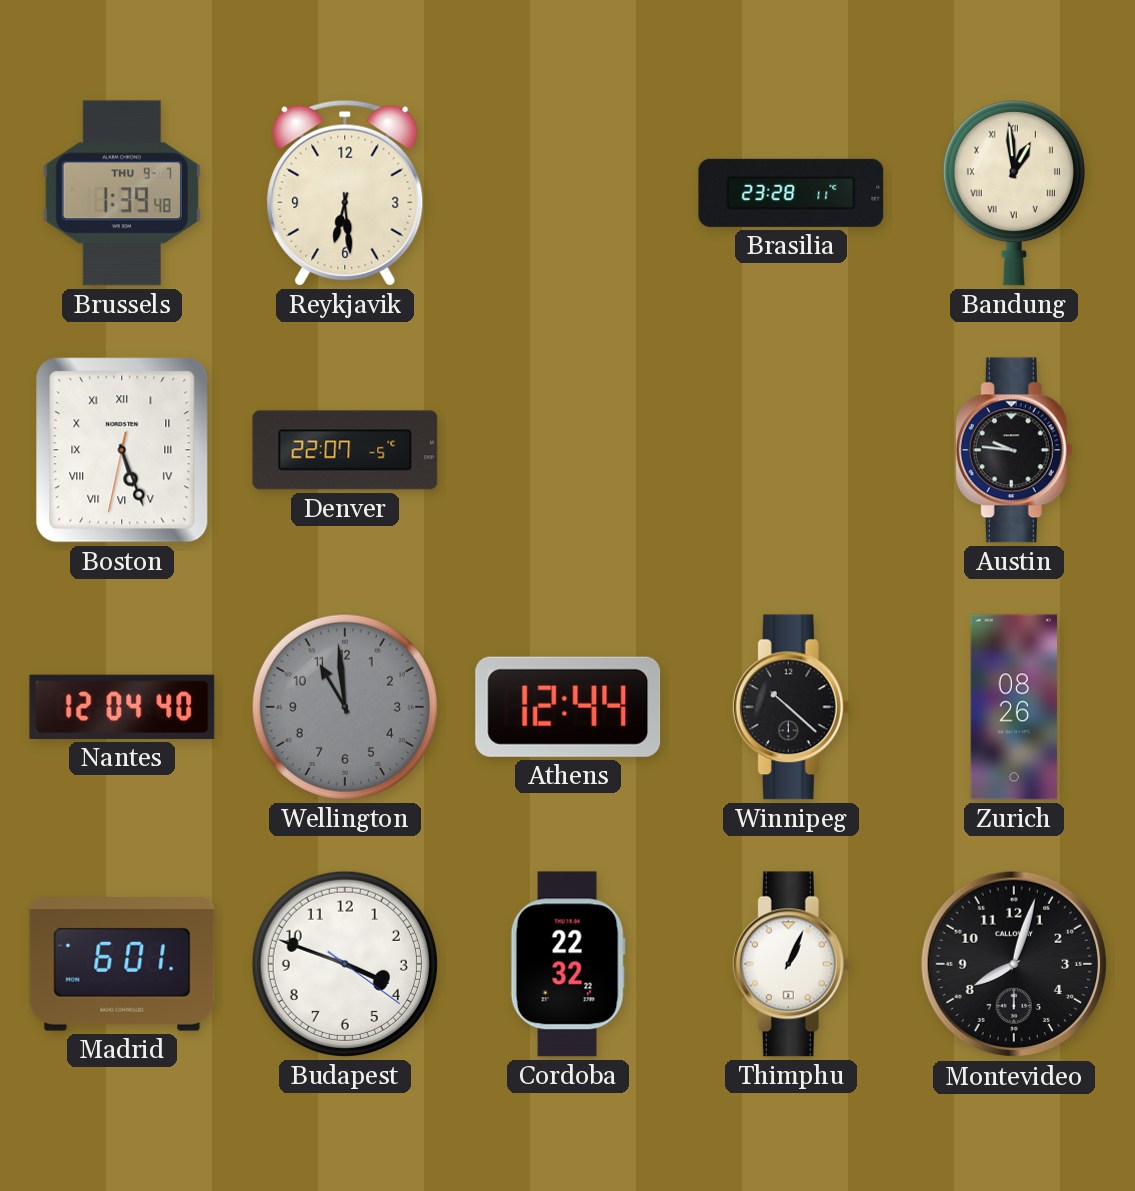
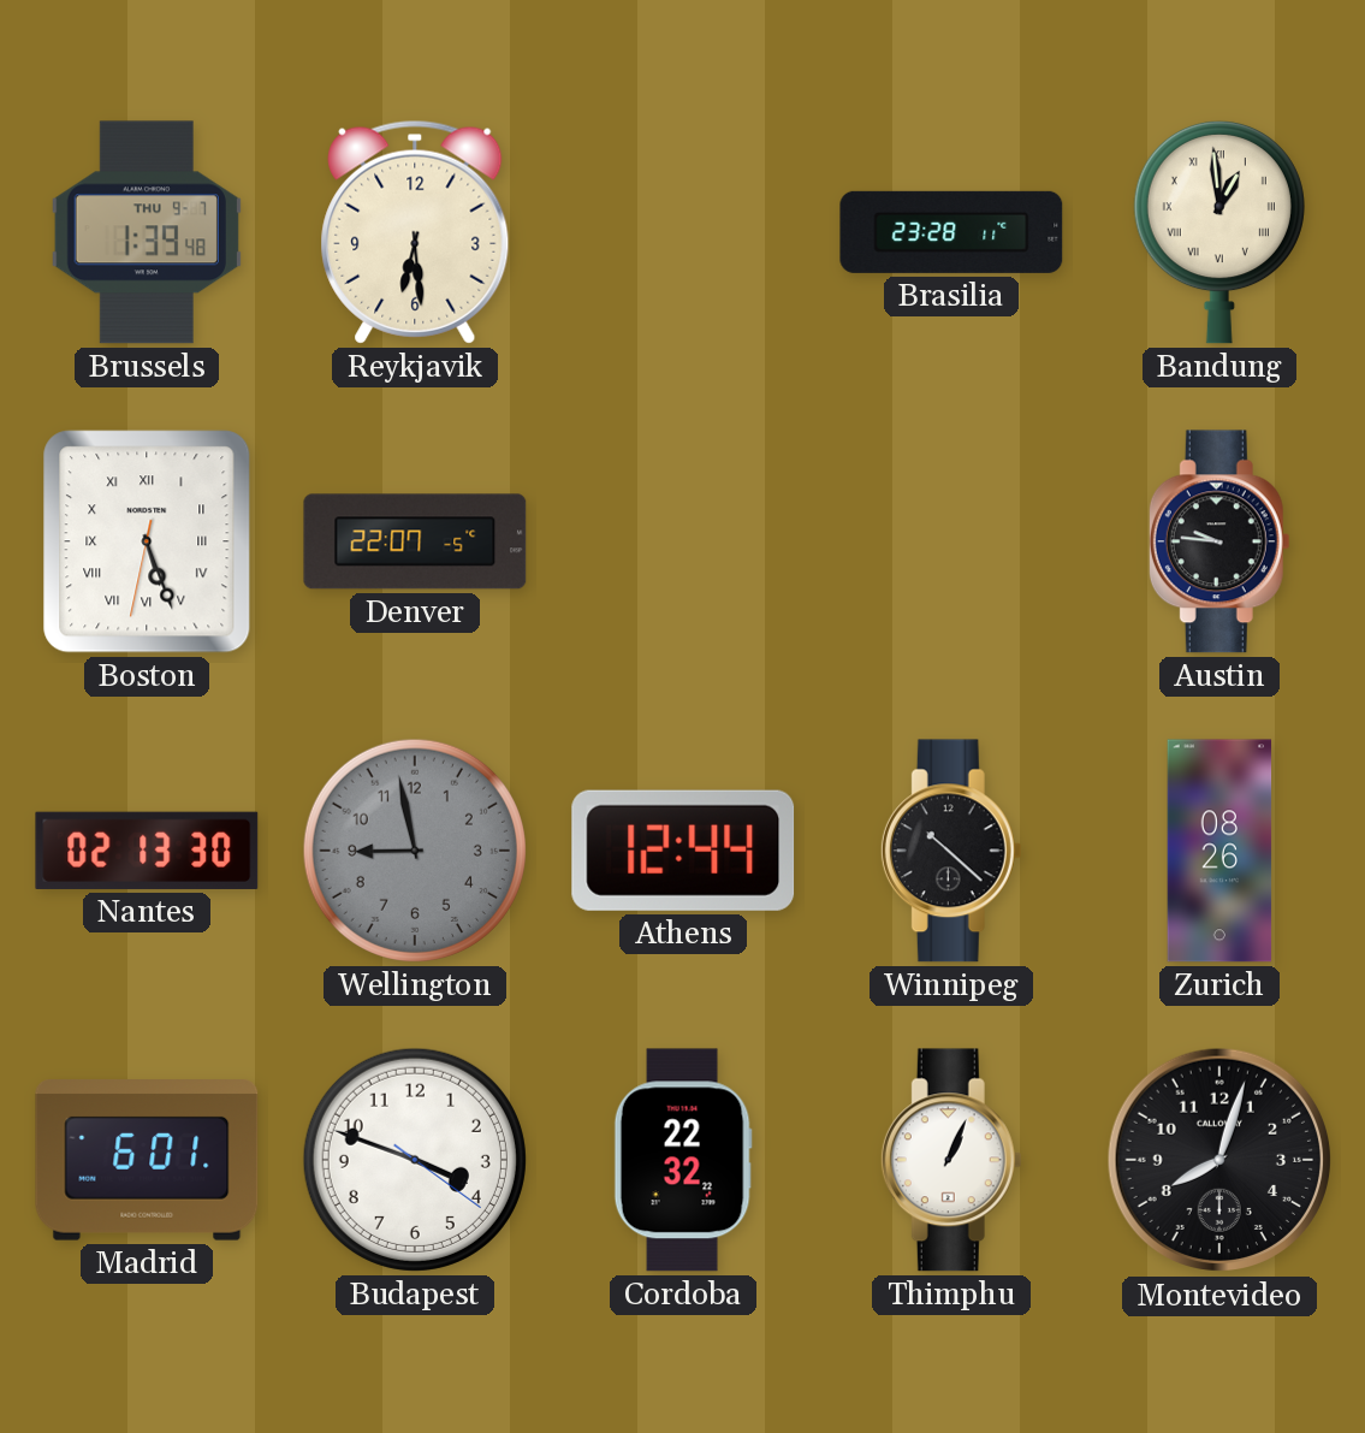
Nantes: 12:04 -> 02:13
Wellington: 10:59 -> 8:58
